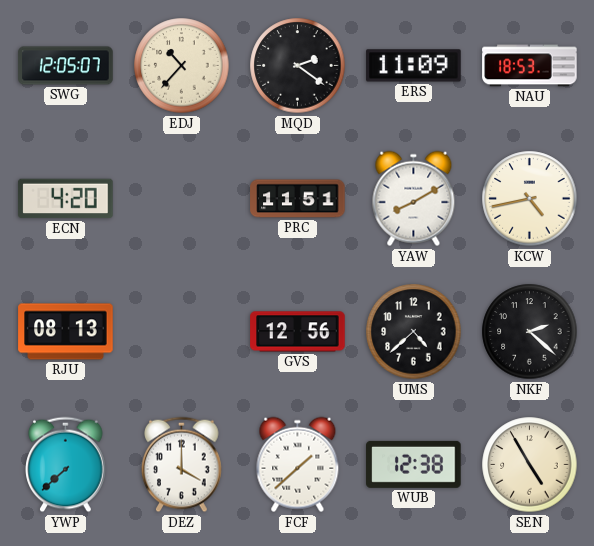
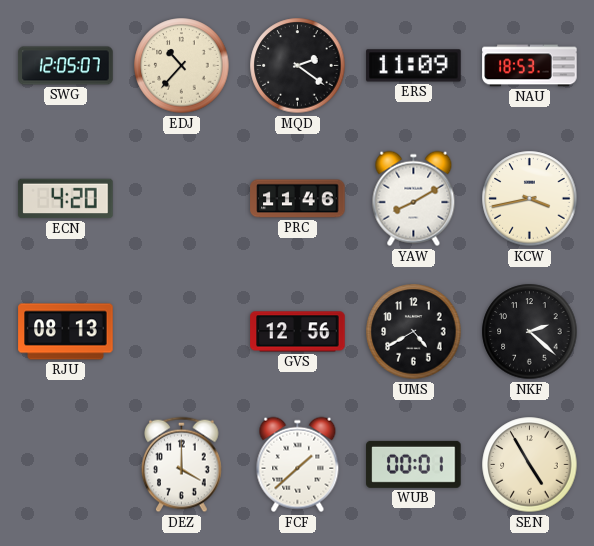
PRC: 11:51 -> 11:46
KCW: 4:43 -> 3:43
UMS: 4:38 -> 4:40
YWP: 7:38 -> none
WUB: 12:38 -> 00:01
